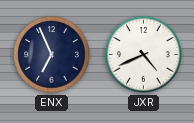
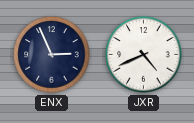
ENX: 6:56 -> 2:56
